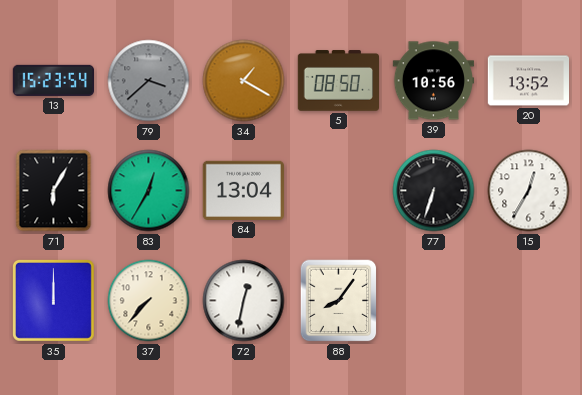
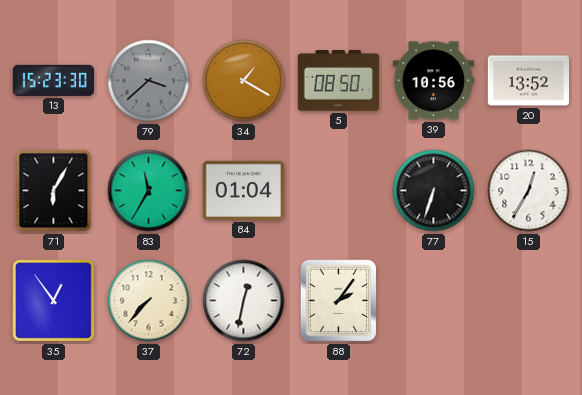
13: 15:23:54 -> 15:23:30
83: 12:35 -> 11:35
84: 13:04 -> 01:04
35: 12:00 -> 12:54
88: 8:06 -> 2:06
